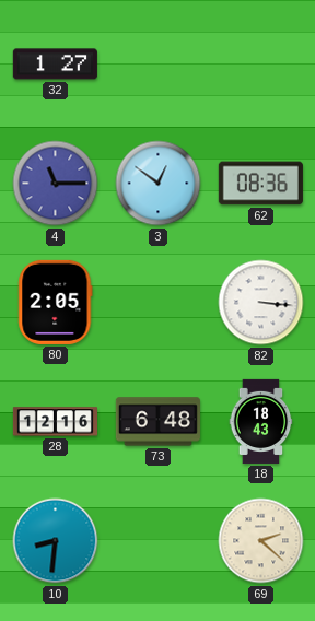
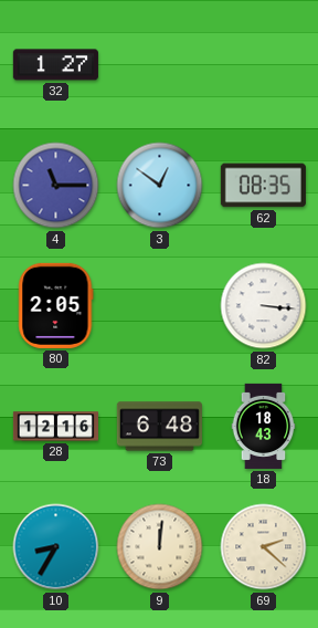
62: 08:36 -> 08:35
10: 8:31 -> 8:35
9: none -> 12:01
